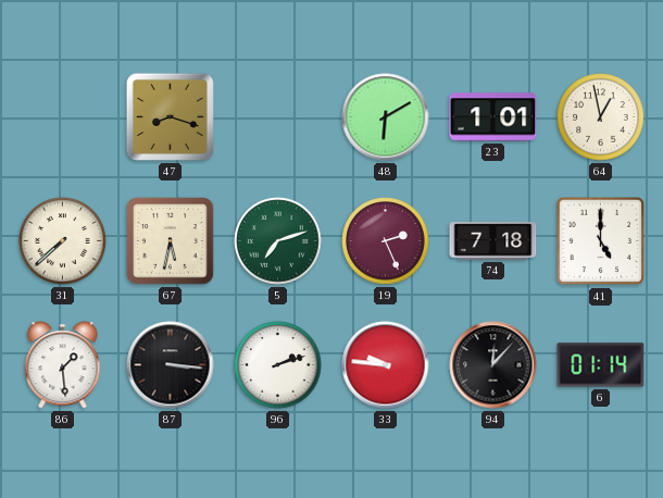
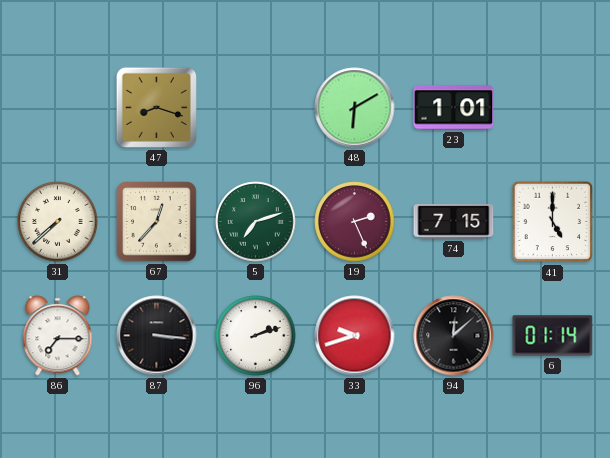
64: 12:58 -> none
67: 5:32 -> 12:37
74: 7:18 -> 7:15
86: 1:29 -> 7:15
33: 9:46 -> 9:42
94: 12:07 -> 12:08
